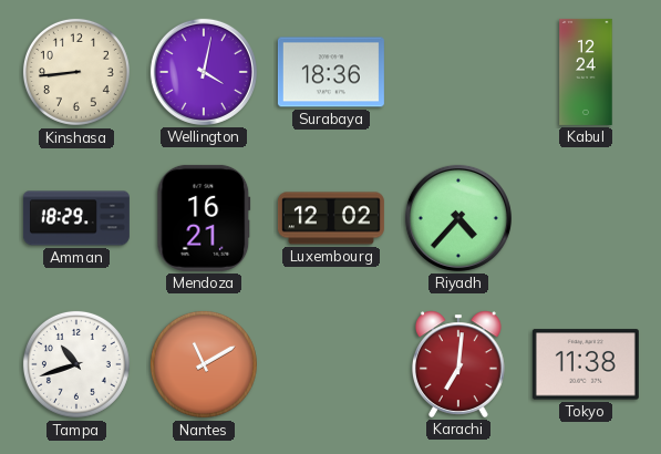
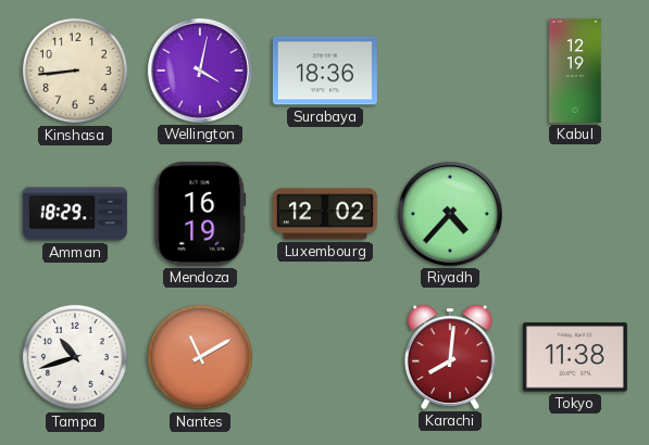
Kabul: 12:24 -> 12:19
Mendoza: 16:21 -> 16:19
Karachi: 7:01 -> 8:01
